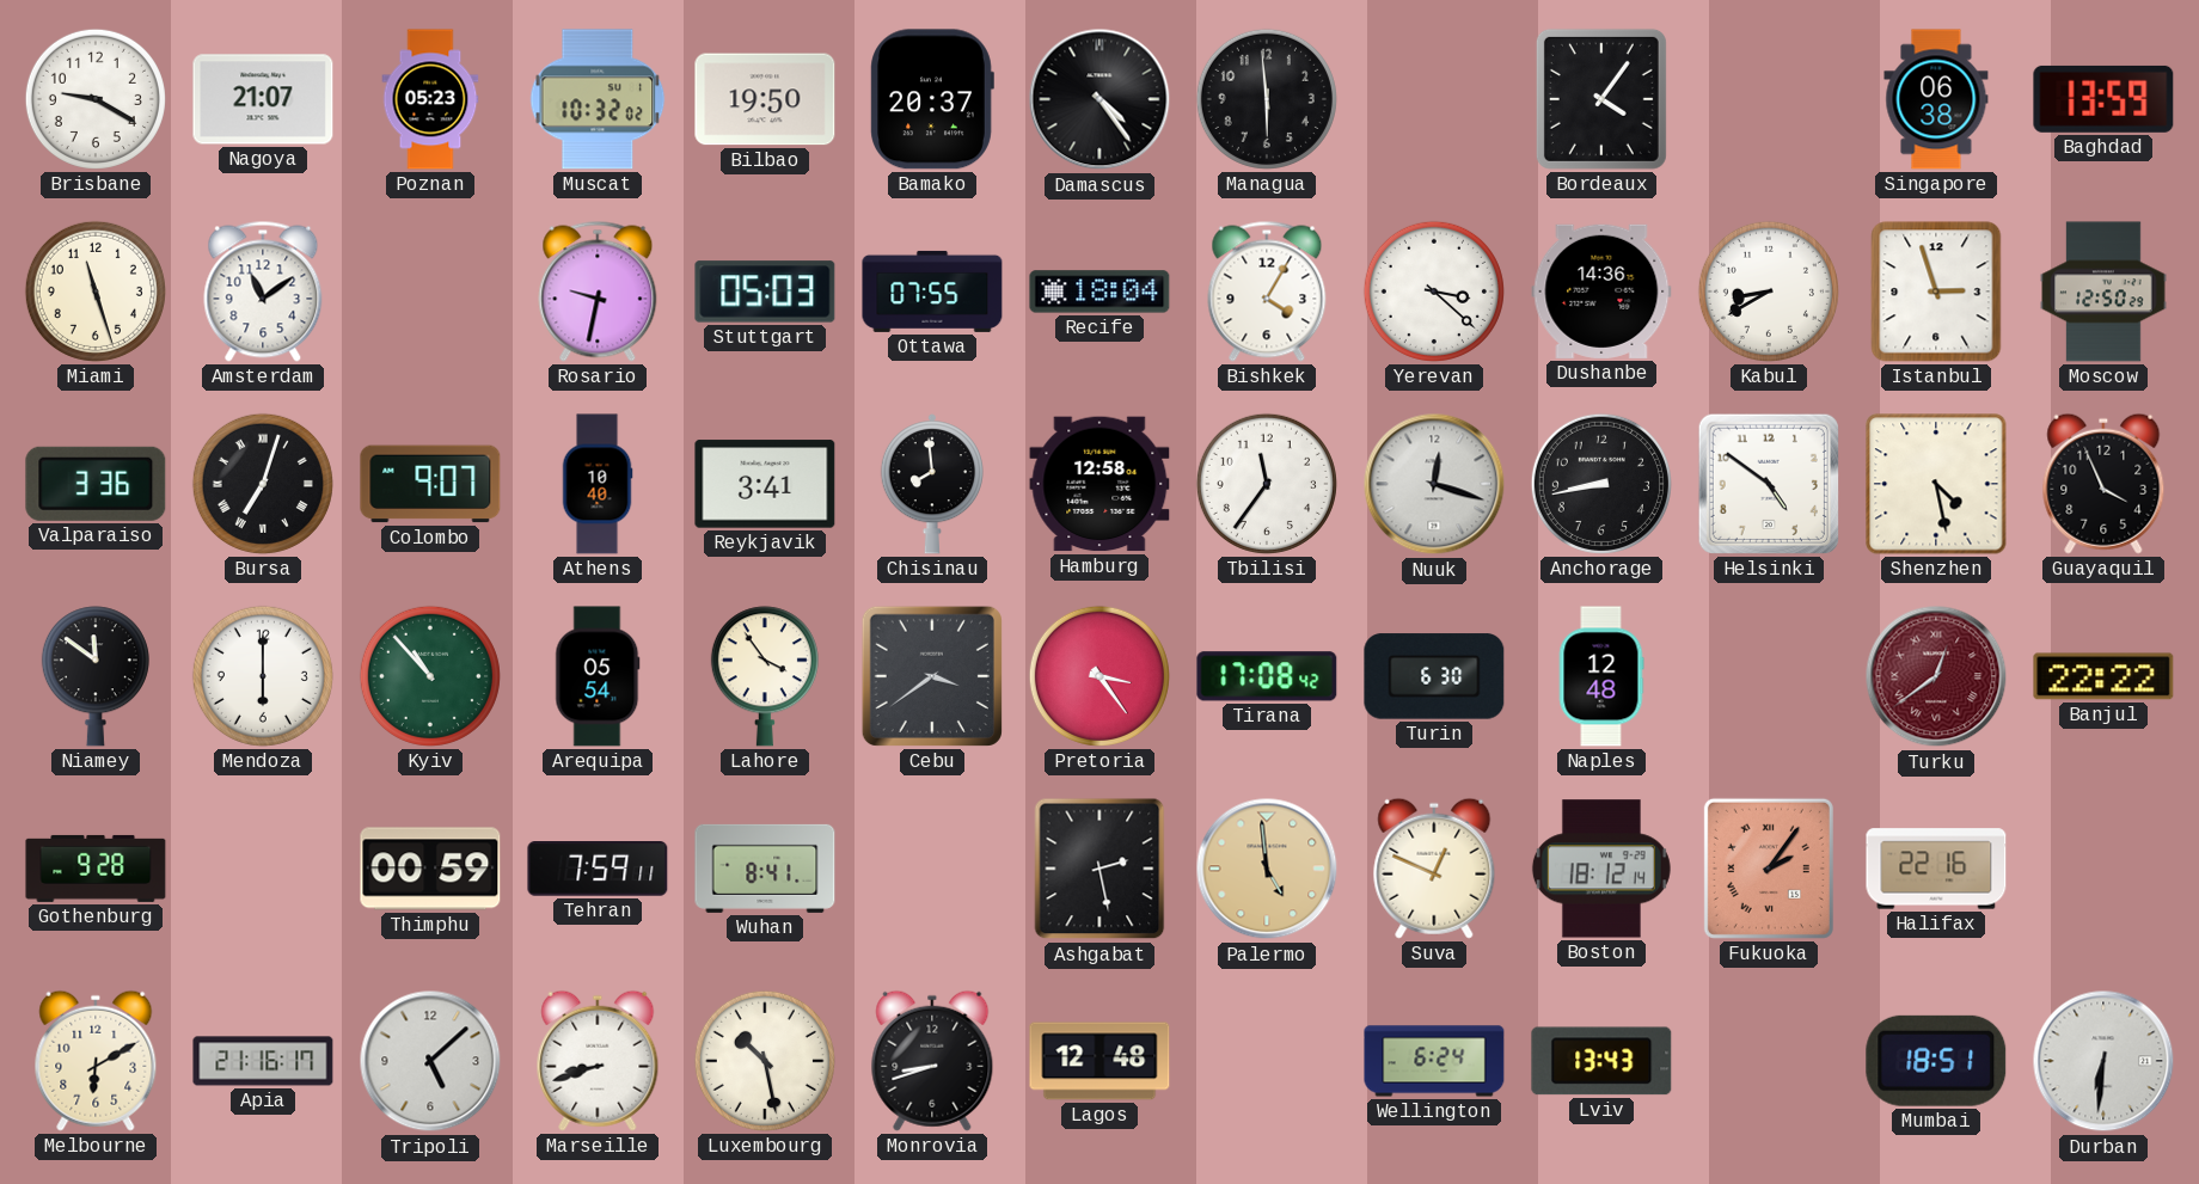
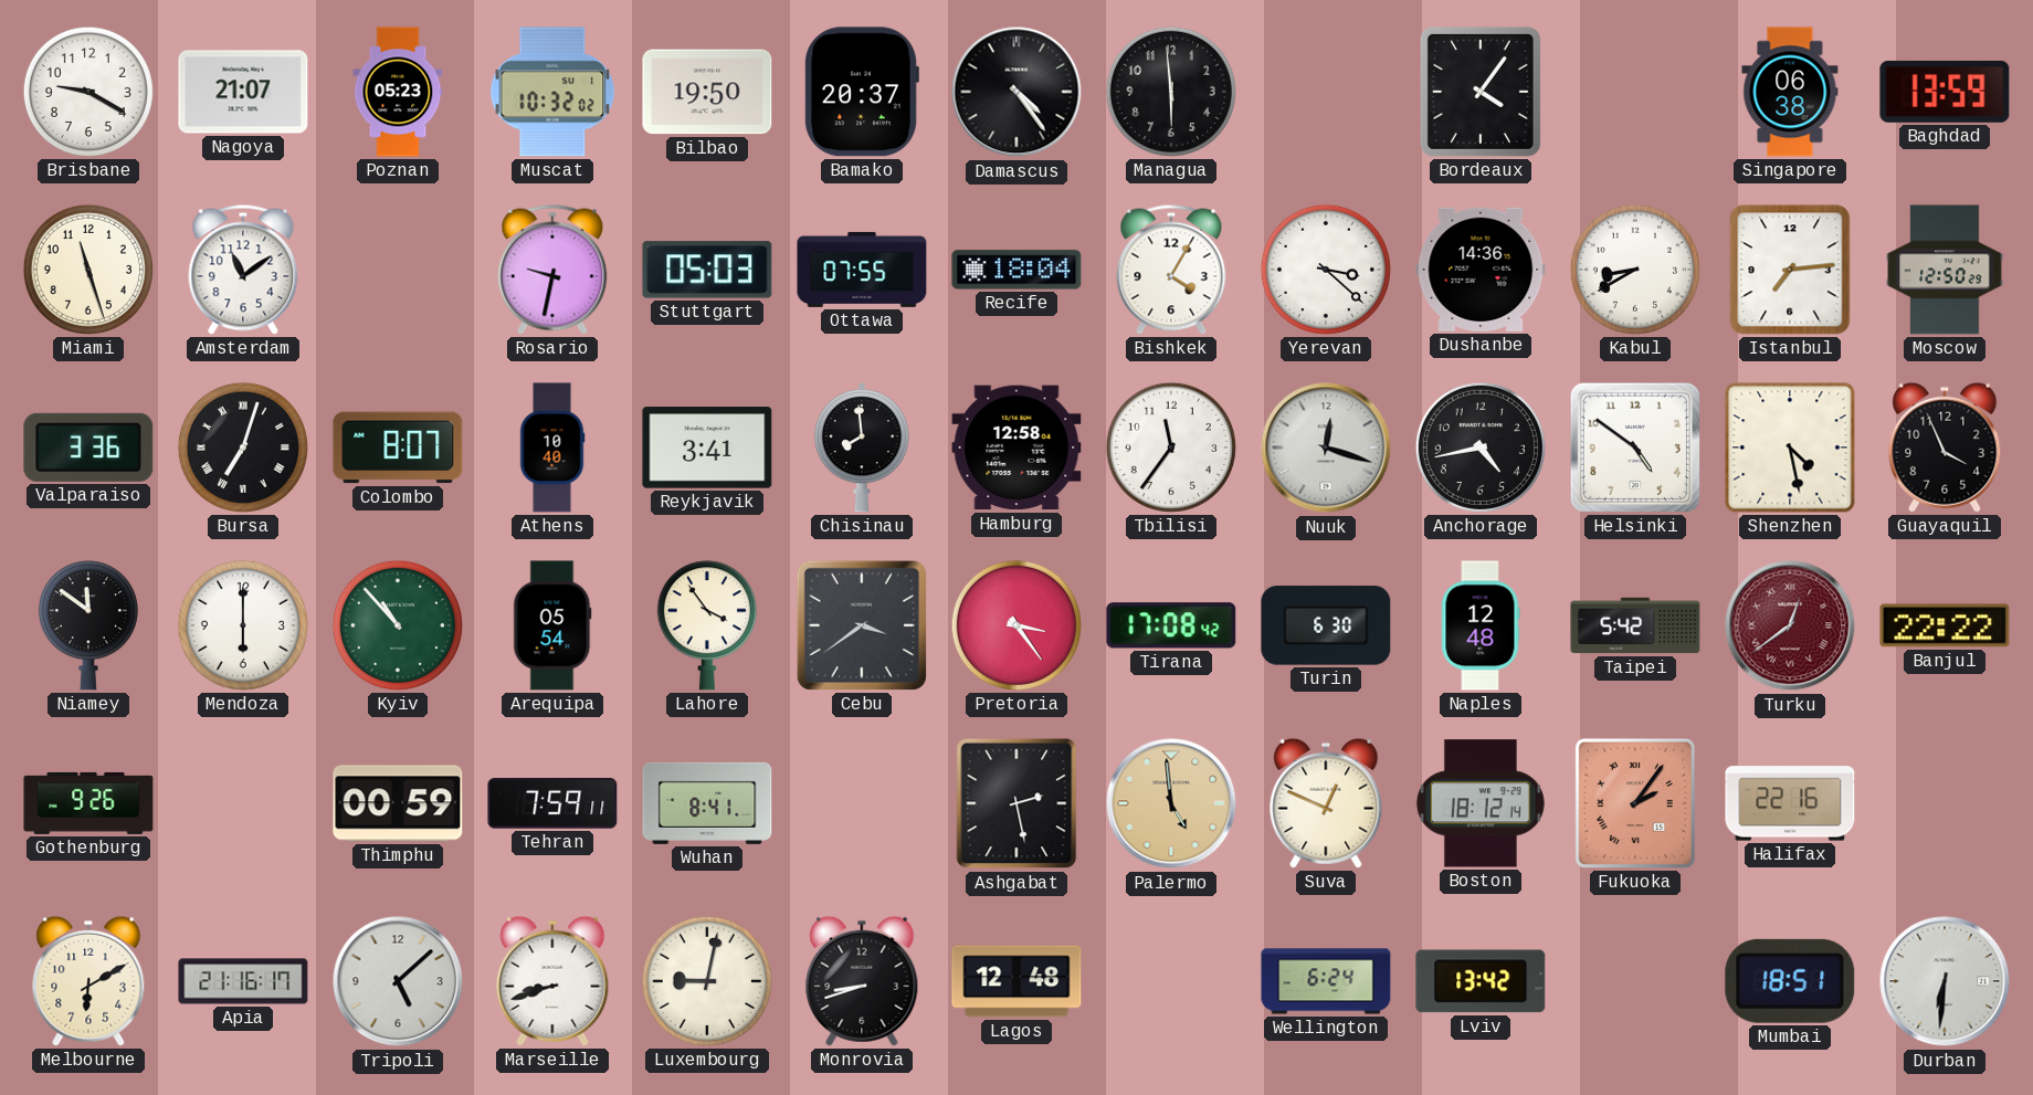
Istanbul: 2:57 -> 7:14
Colombo: 9:07 -> 8:07
Anchorage: 8:43 -> 4:43
Taipei: none -> 5:42
Gothenburg: 9:28 -> 9:26
Luxembourg: 10:28 -> 9:02
Lviv: 13:43 -> 13:42
